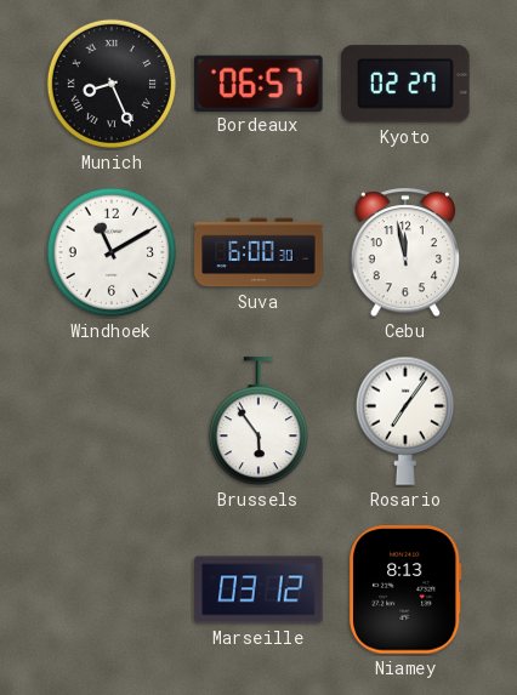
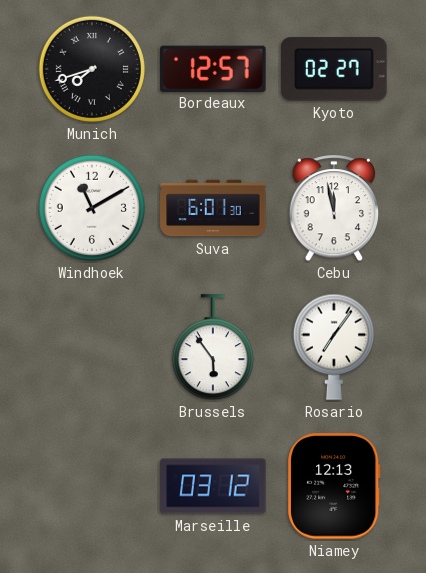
Munich: 8:26 -> 7:42
Bordeaux: 06:57 -> 12:57
Suva: 6:00 -> 6:01
Niamey: 8:13 -> 12:13
